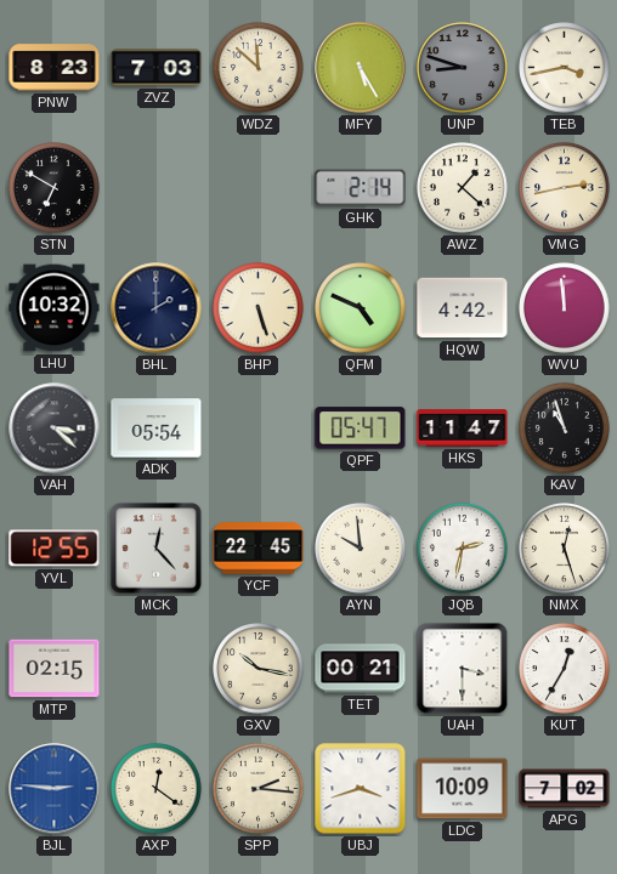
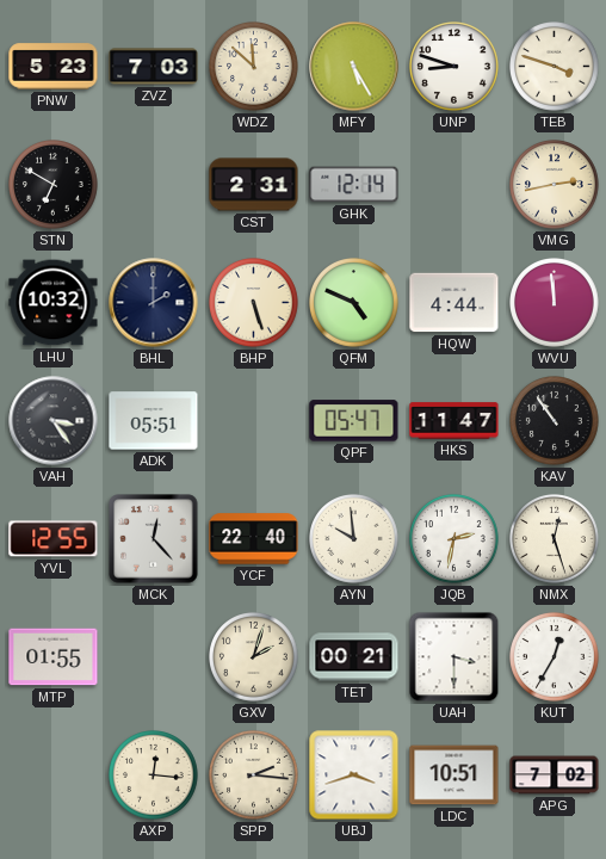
PNW: 8:23 -> 5:23
UNP dial: grey -> white
TEB: 3:43 -> 3:48
CST: none -> 2:31
GHK: 2:14 -> 12:14
AWZ: 1:22 -> none
HQW: 4:42 -> 4:44
VAH: 3:22 -> 3:24
ADK: 05:54 -> 05:51
KAV: 10:57 -> 10:54
YCF: 22:45 -> 22:40
MTP: 02:15 -> 01:55
GXV: 10:17 -> 2:03
BJL: 2:46 -> none
AXP: 12:21 -> 12:16
LDC: 10:09 -> 10:51
